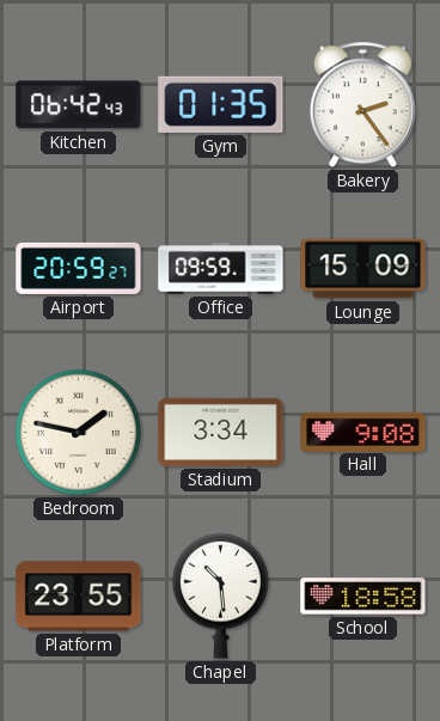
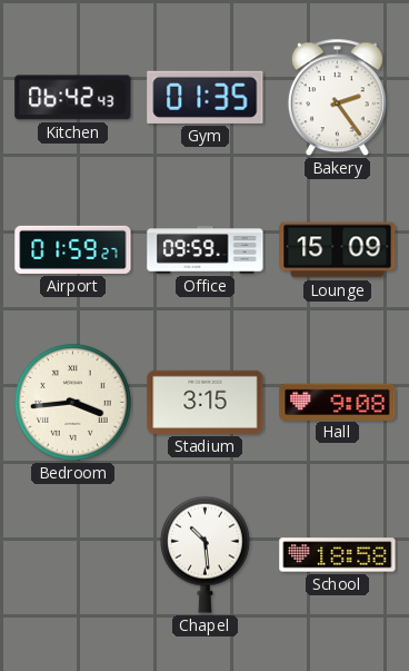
Airport: 20:59 -> 01:59
Bedroom: 1:47 -> 3:44
Stadium: 3:34 -> 3:15
Platform: 23:55 -> none
